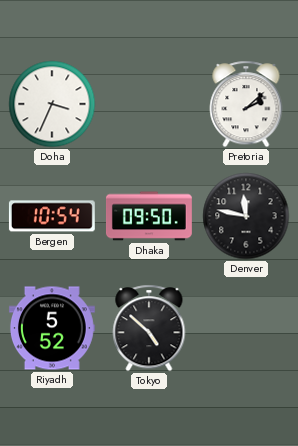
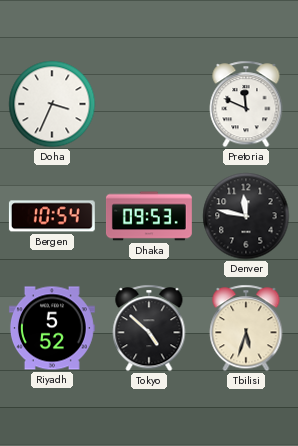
Pretoria: 2:08 -> 11:49
Dhaka: 09:50 -> 09:53
Tbilisi: none -> 5:33
